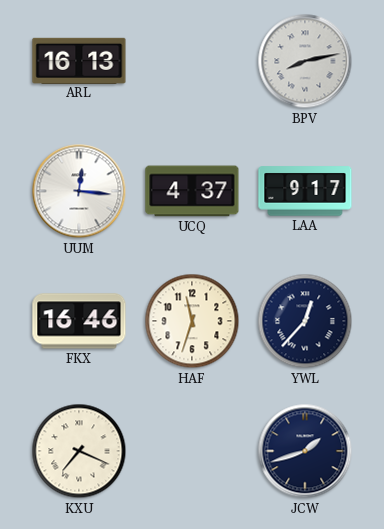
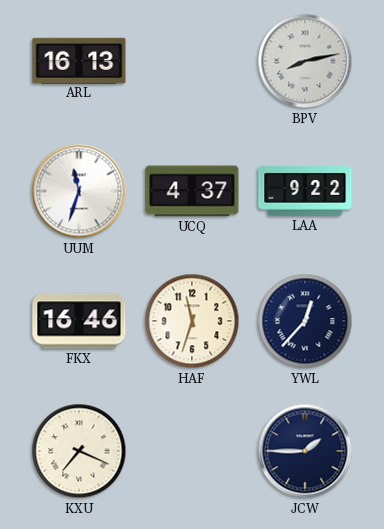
UUM: 12:16 -> 11:33
LAA: 9:17 -> 9:22
JCW: 1:42 -> 1:45
